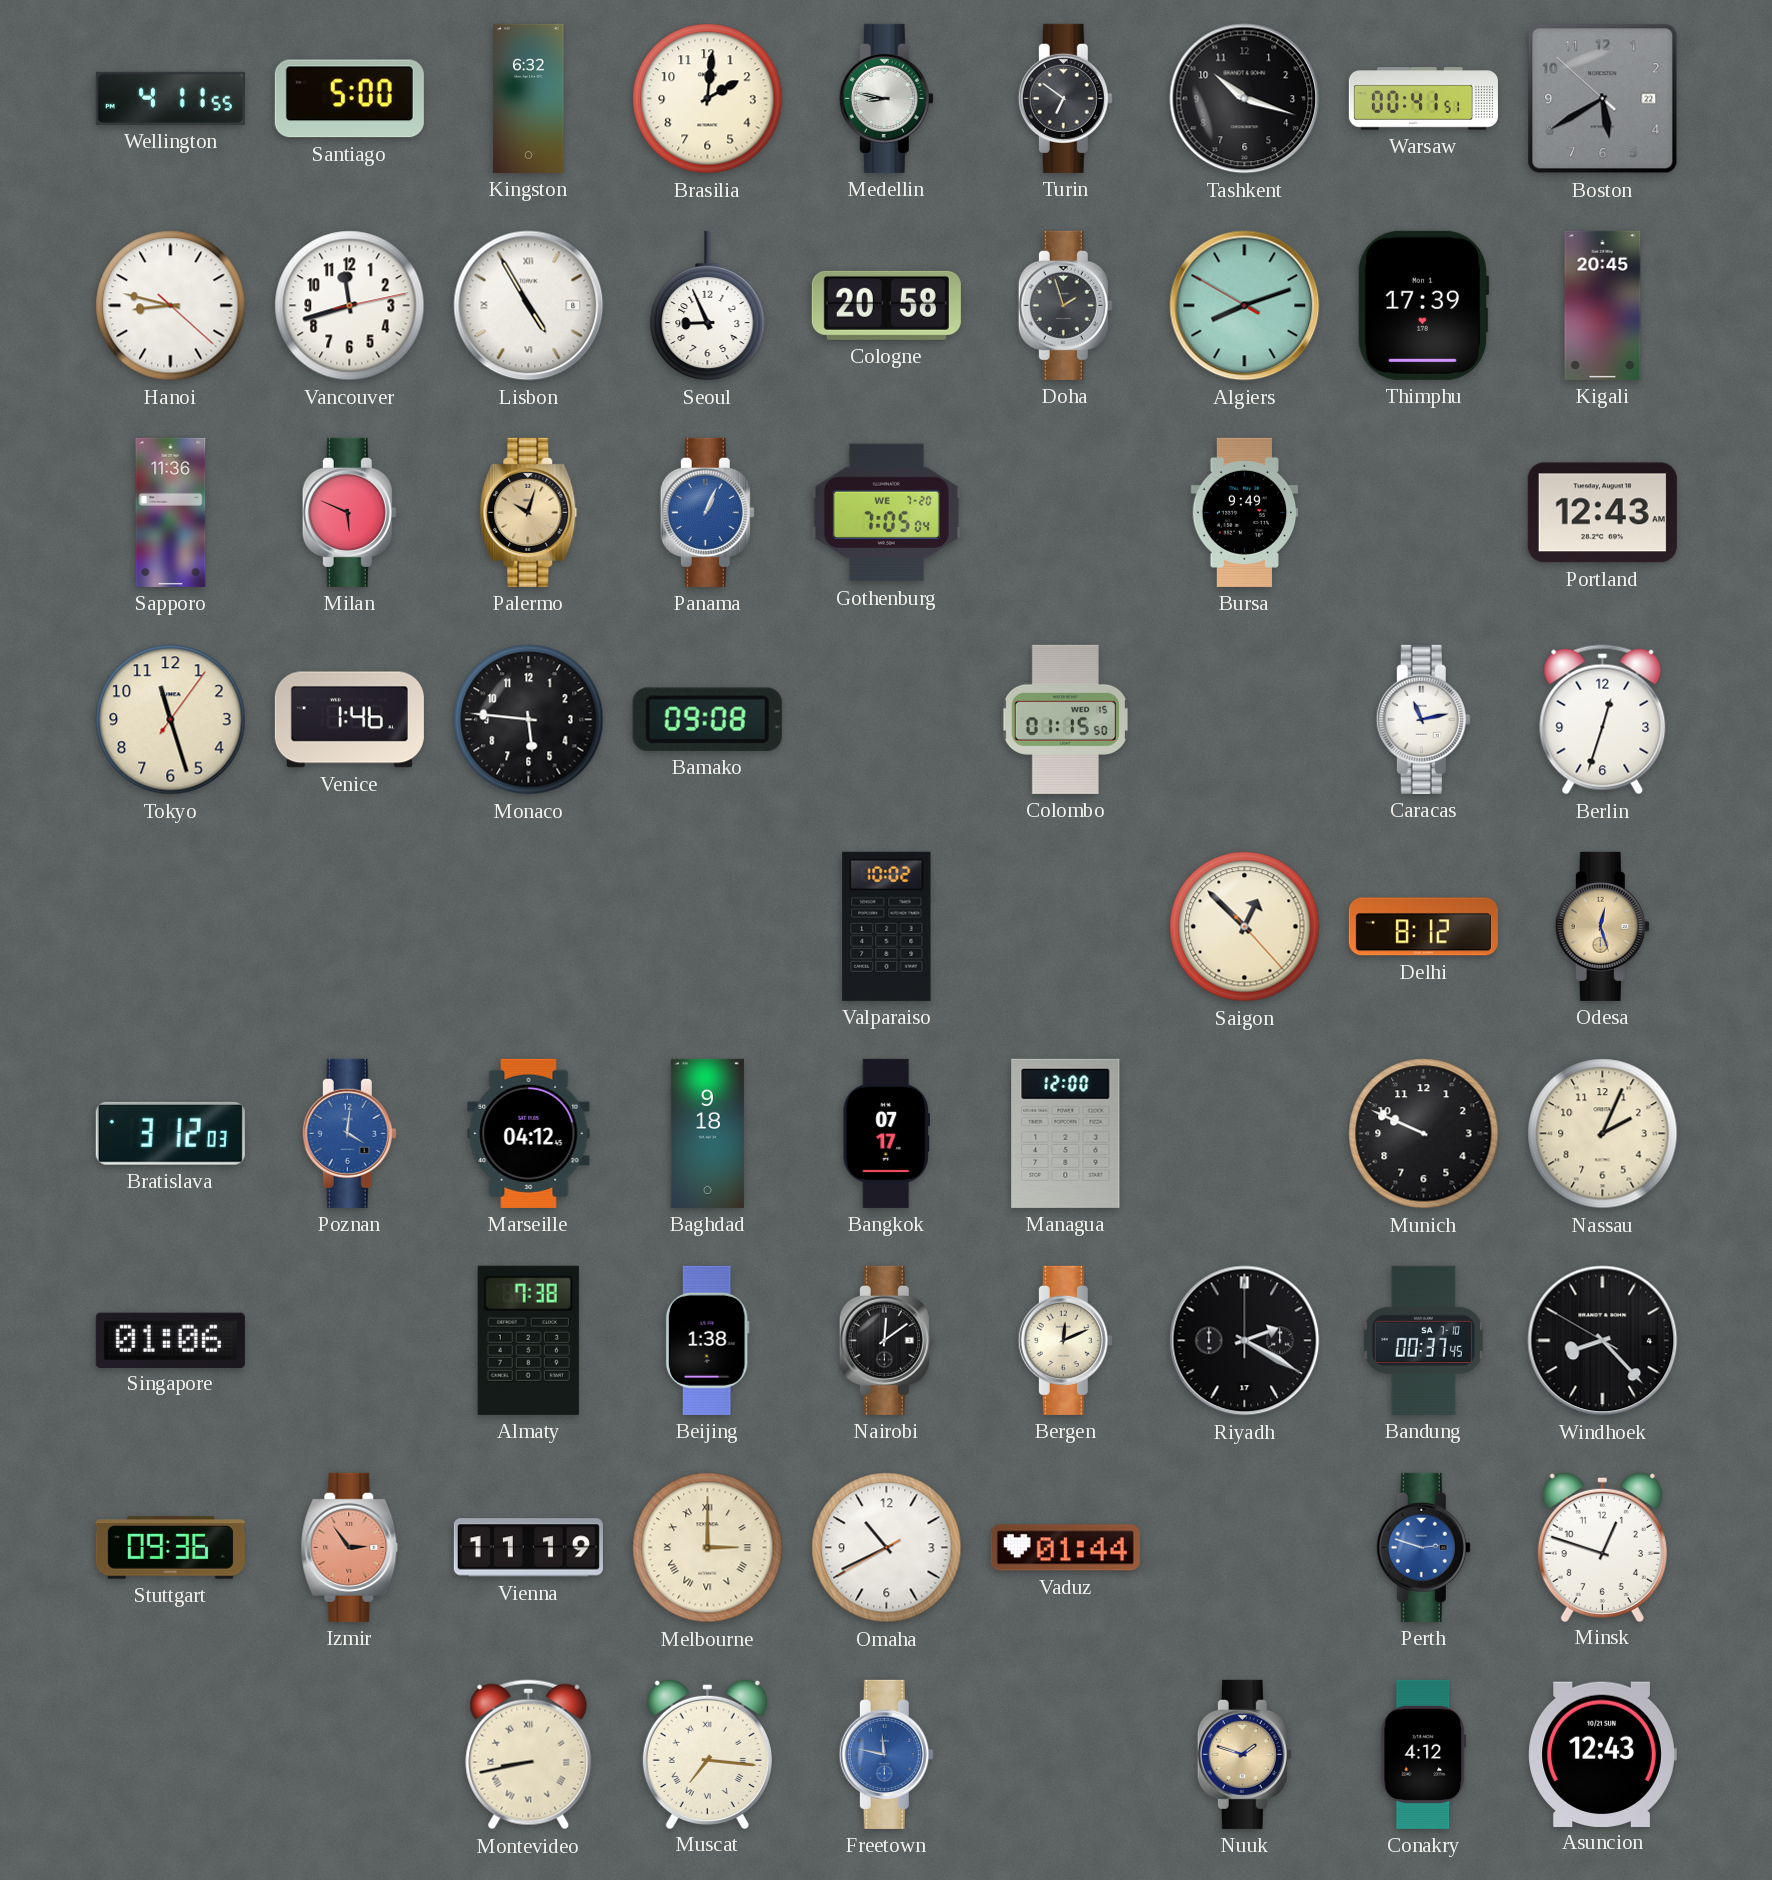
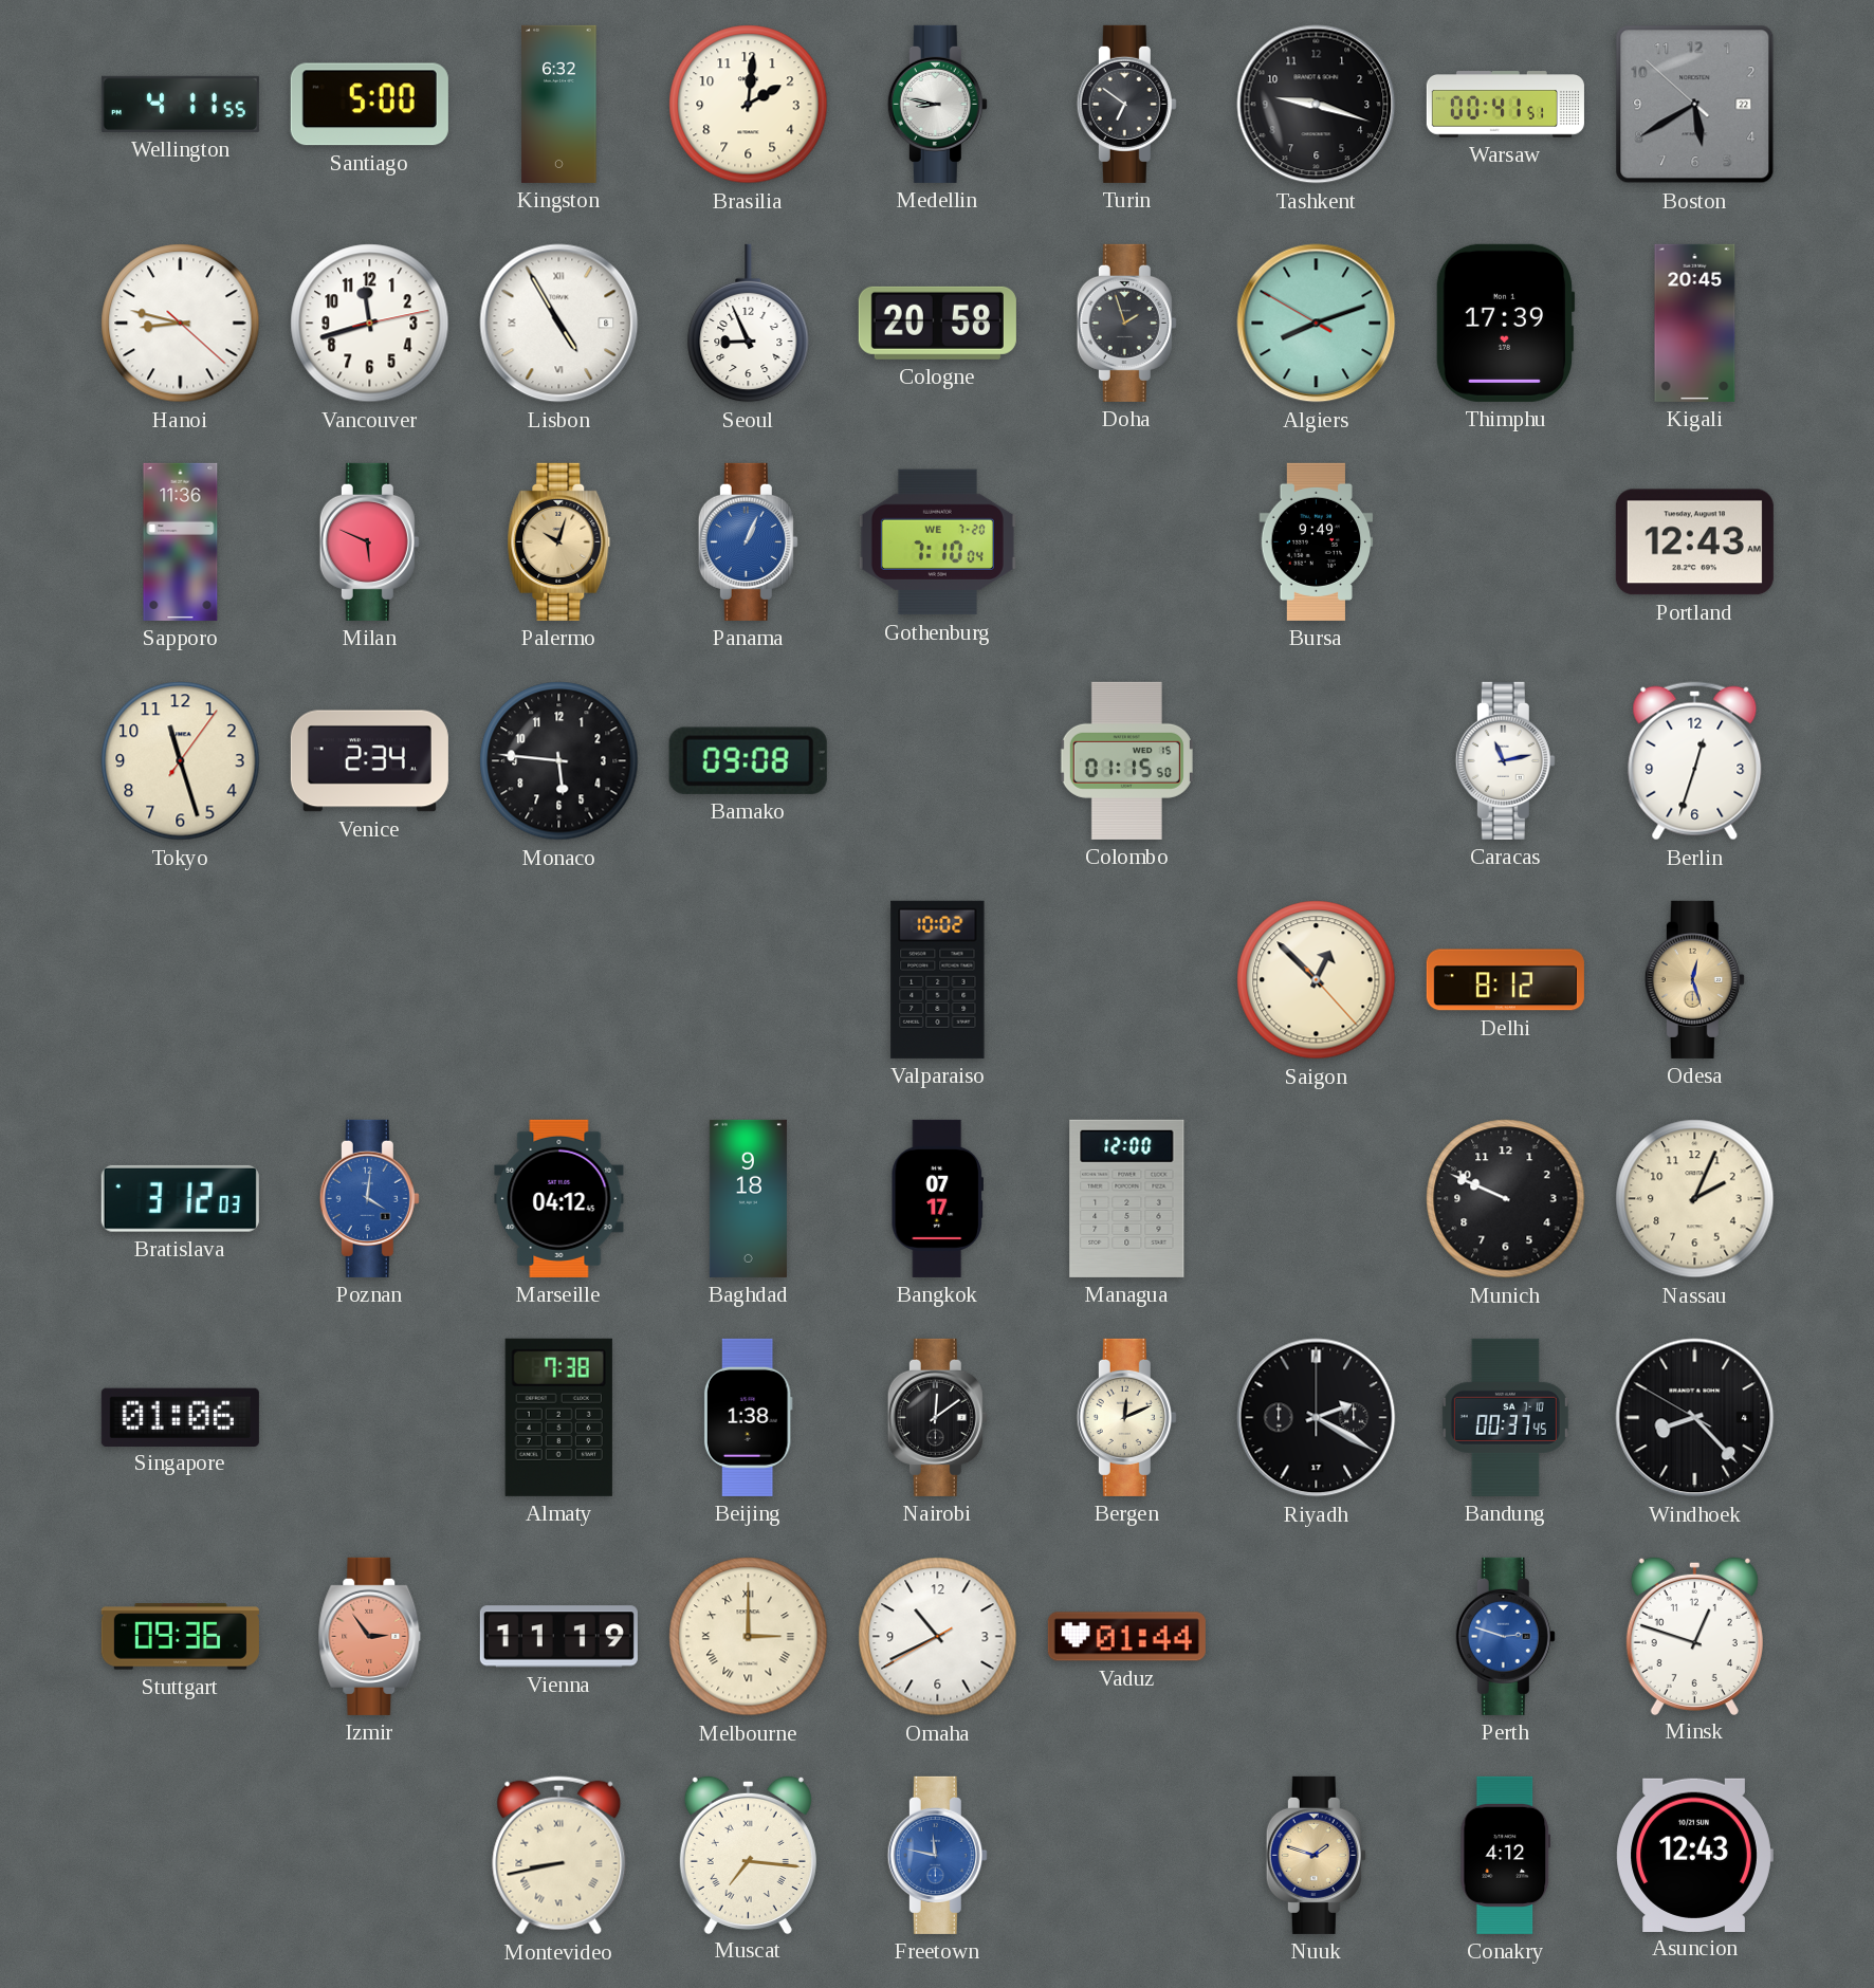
Tashkent: 10:18 -> 9:18
Gothenburg: 7:05 -> 7:10
Venice: 1:46 -> 2:34
